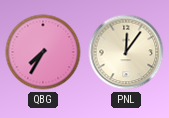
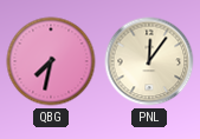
QBG: 7:35 -> 7:32
